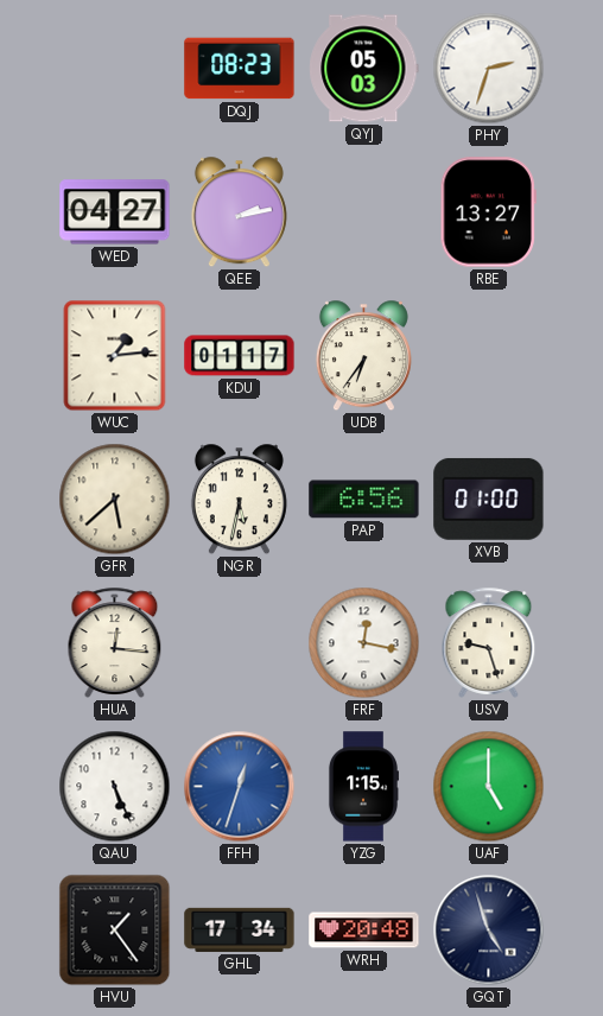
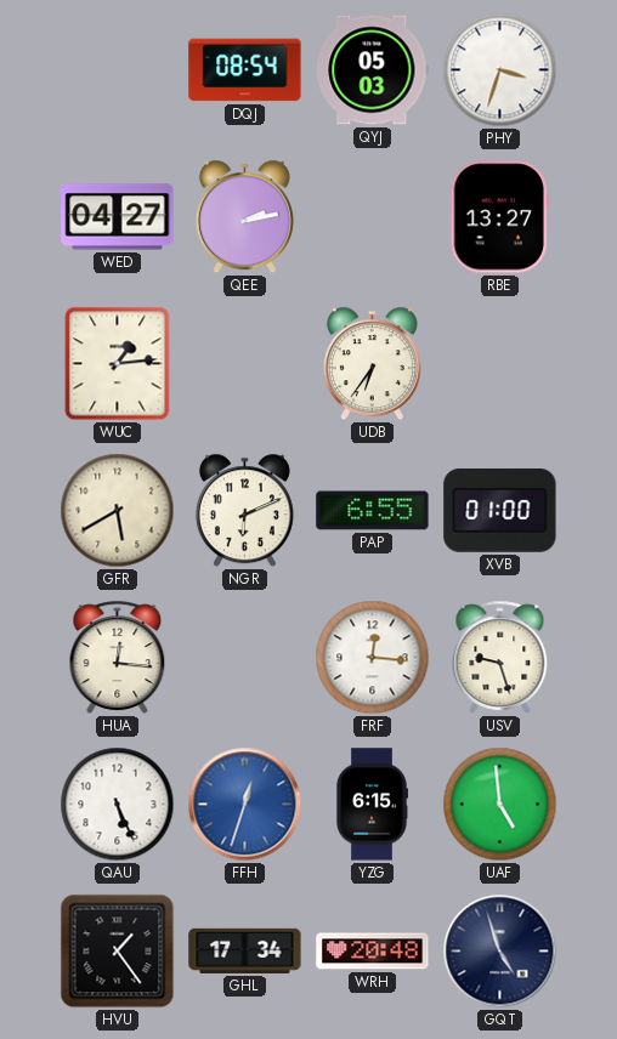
DQJ: 08:23 -> 08:54
PHY: 2:33 -> 3:33
KDU: 01:17 -> none
GFR: 5:38 -> 5:40
NGR: 5:32 -> 6:11
PAP: 6:56 -> 6:55
FRF: 12:17 -> 12:16
YZG: 1:15 -> 6:15
UAF: 5:00 -> 4:59
